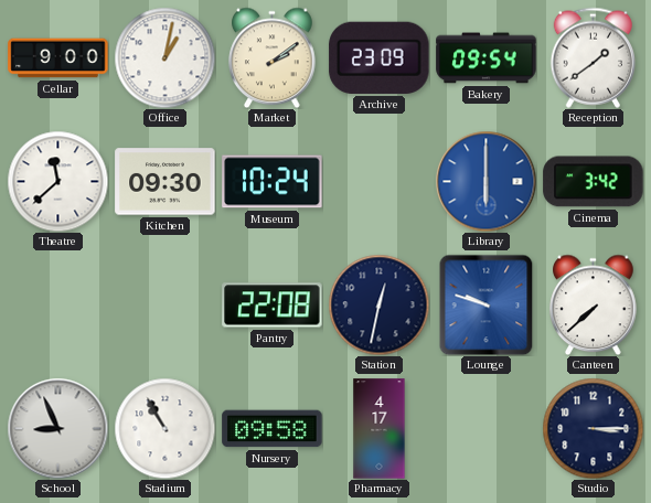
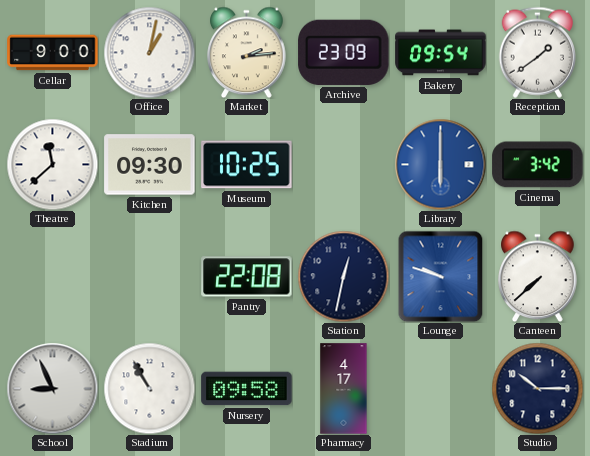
Market: 2:09 -> 2:14
Museum: 10:24 -> 10:25
Studio: 3:15 -> 10:15
